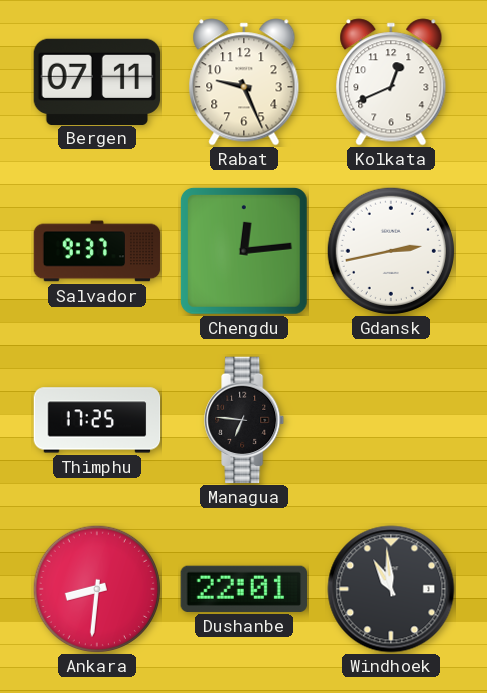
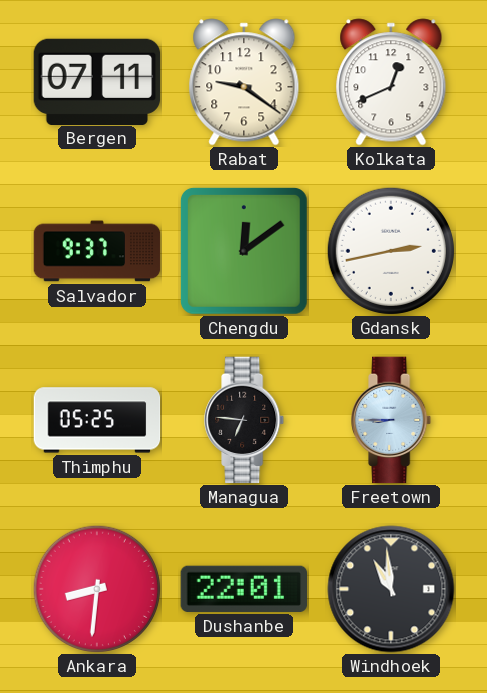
Rabat: 9:26 -> 9:21
Chengdu: 12:14 -> 12:09
Thimphu: 17:25 -> 05:25
Freetown: none -> 8:45
